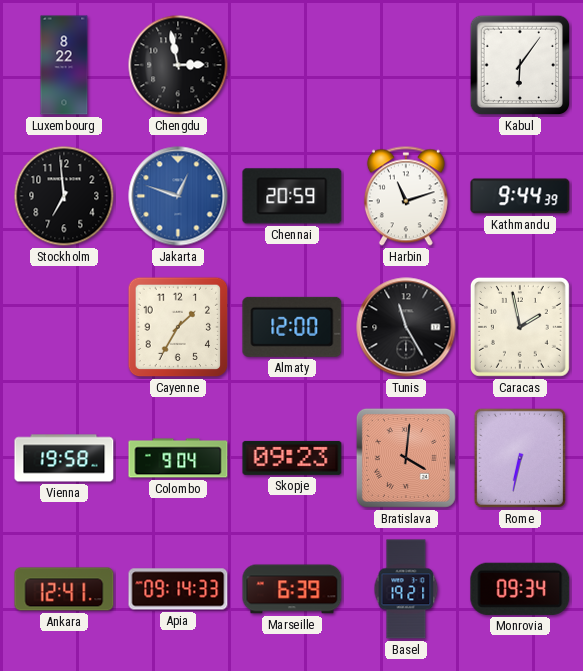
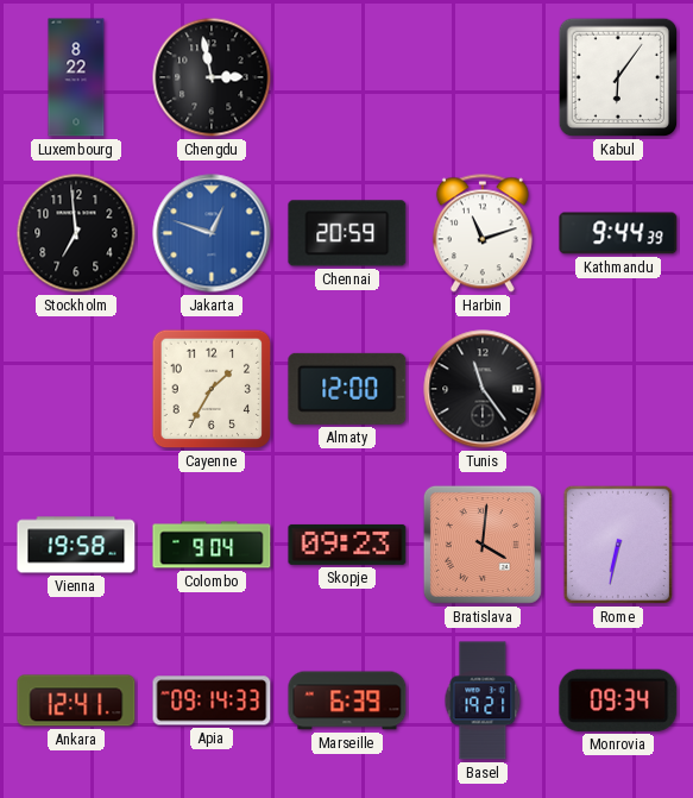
Tunis: 11:25 -> 11:24
Caracas: 1:58 -> none
